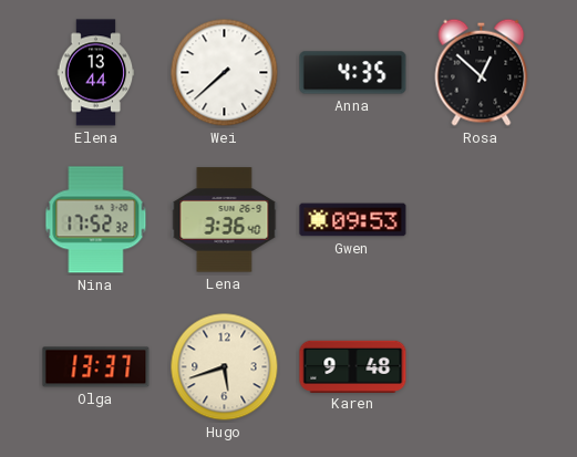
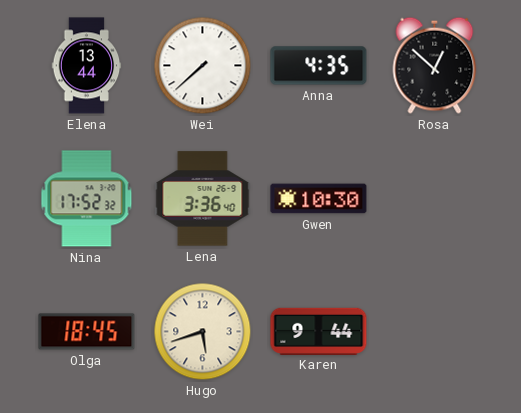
Gwen: 09:53 -> 10:30
Olga: 13:37 -> 18:45
Karen: 9:48 -> 9:44
